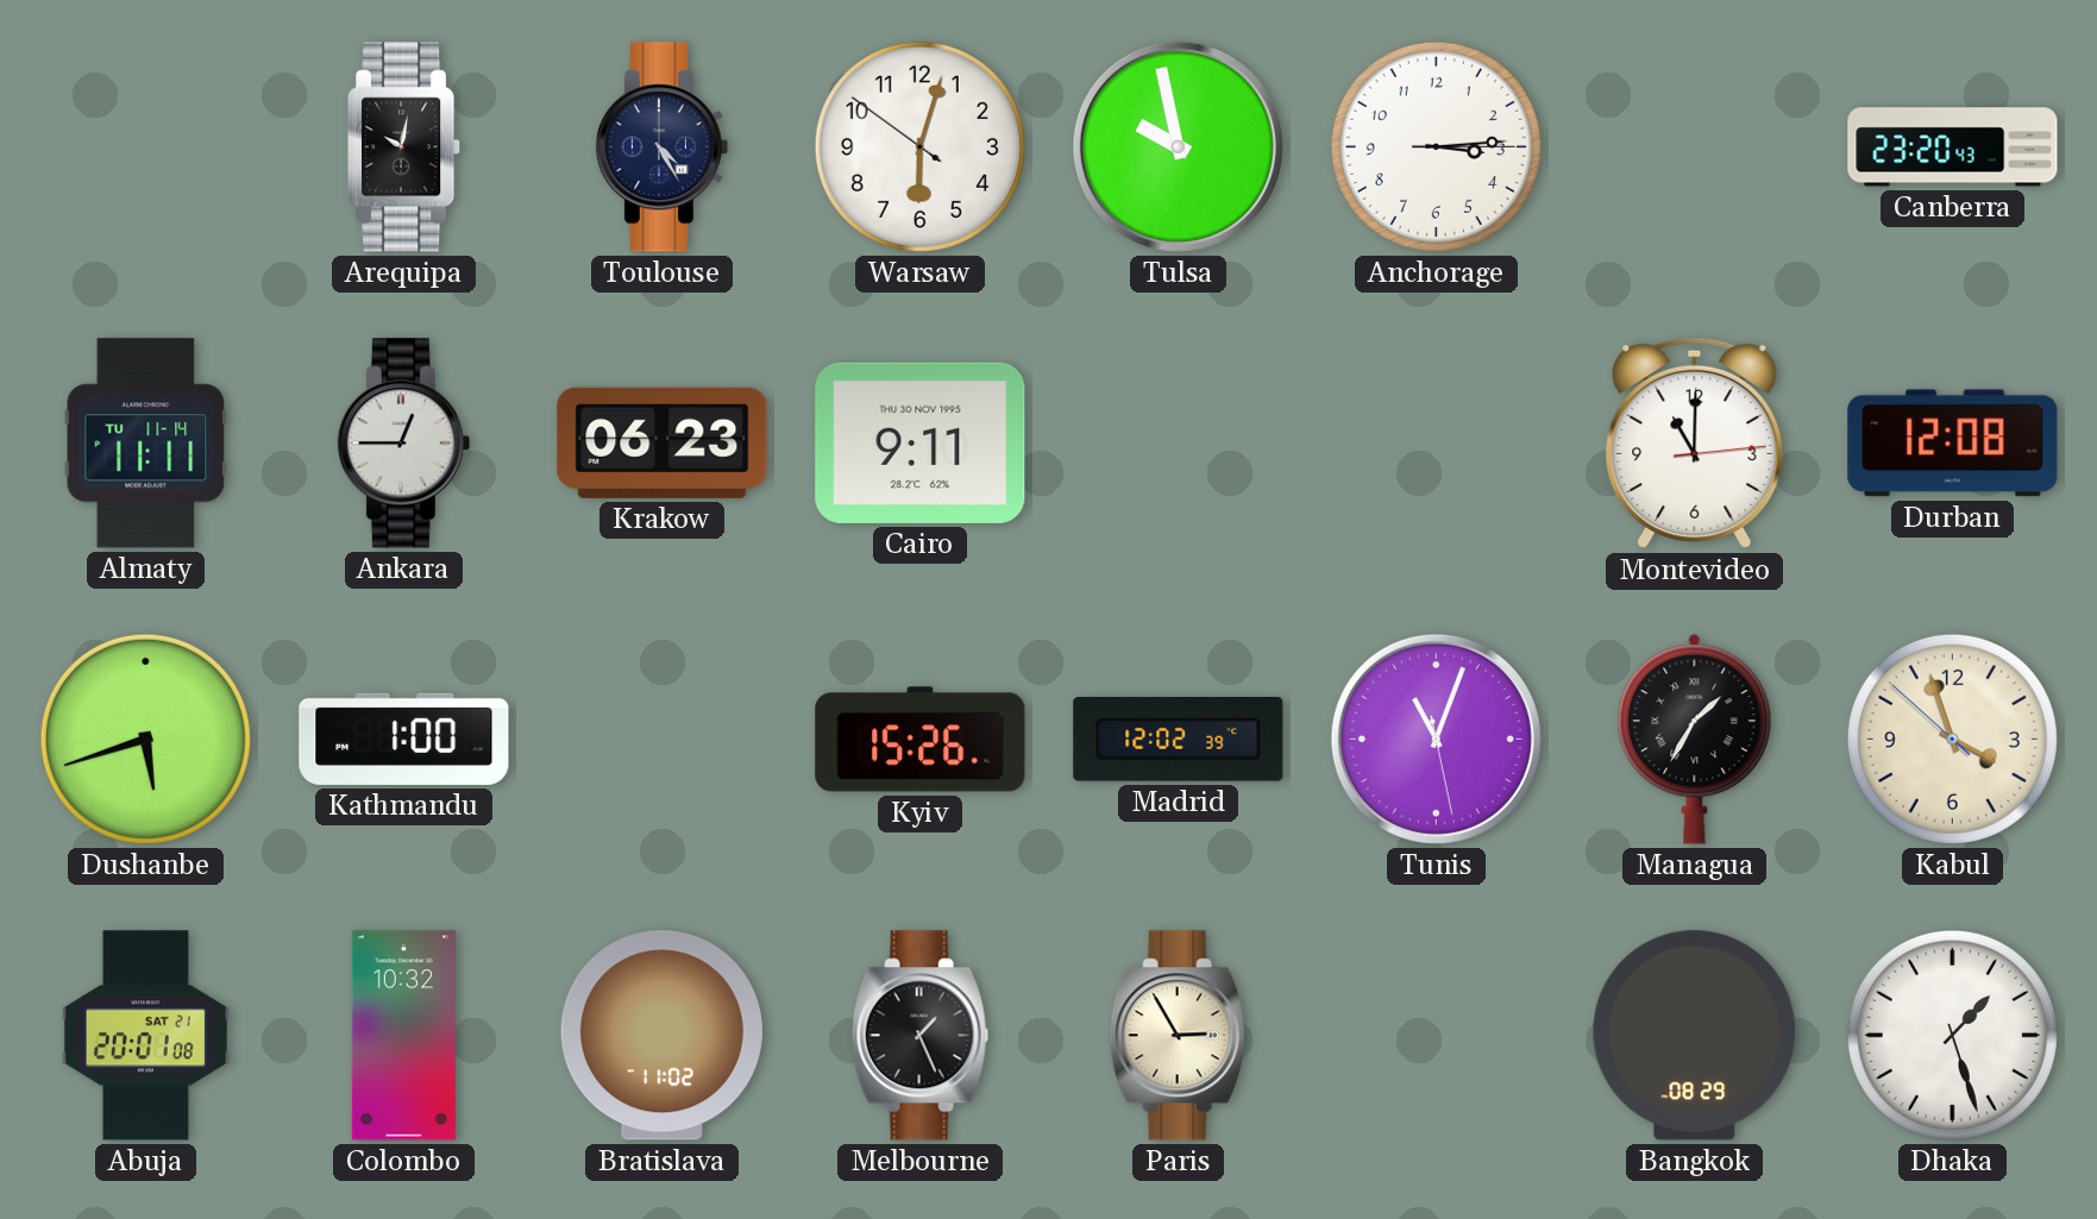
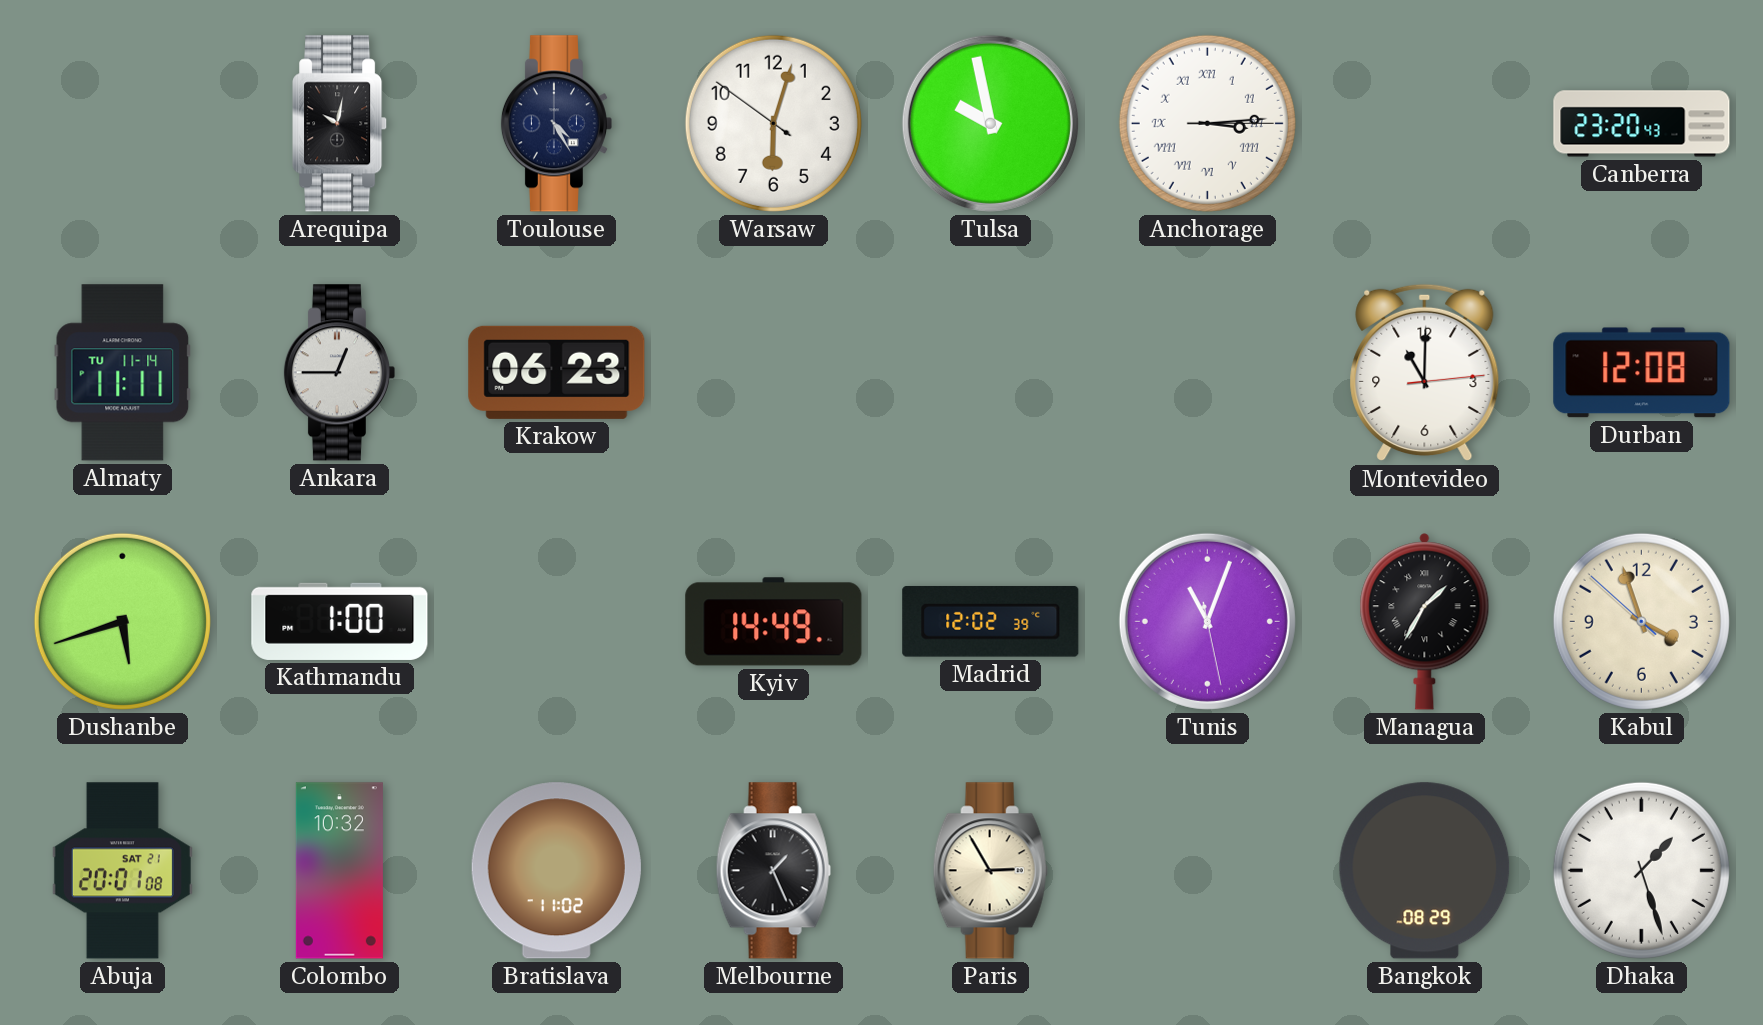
Anchorage numerals: Arabic -> Roman
Cairo: 9:11 -> none
Kyiv: 15:26 -> 14:49
